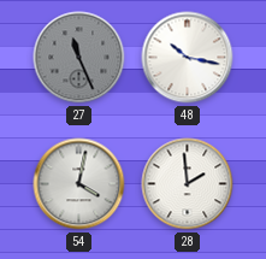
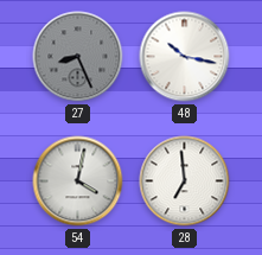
27: 11:26 -> 8:26
28: 1:59 -> 6:59
